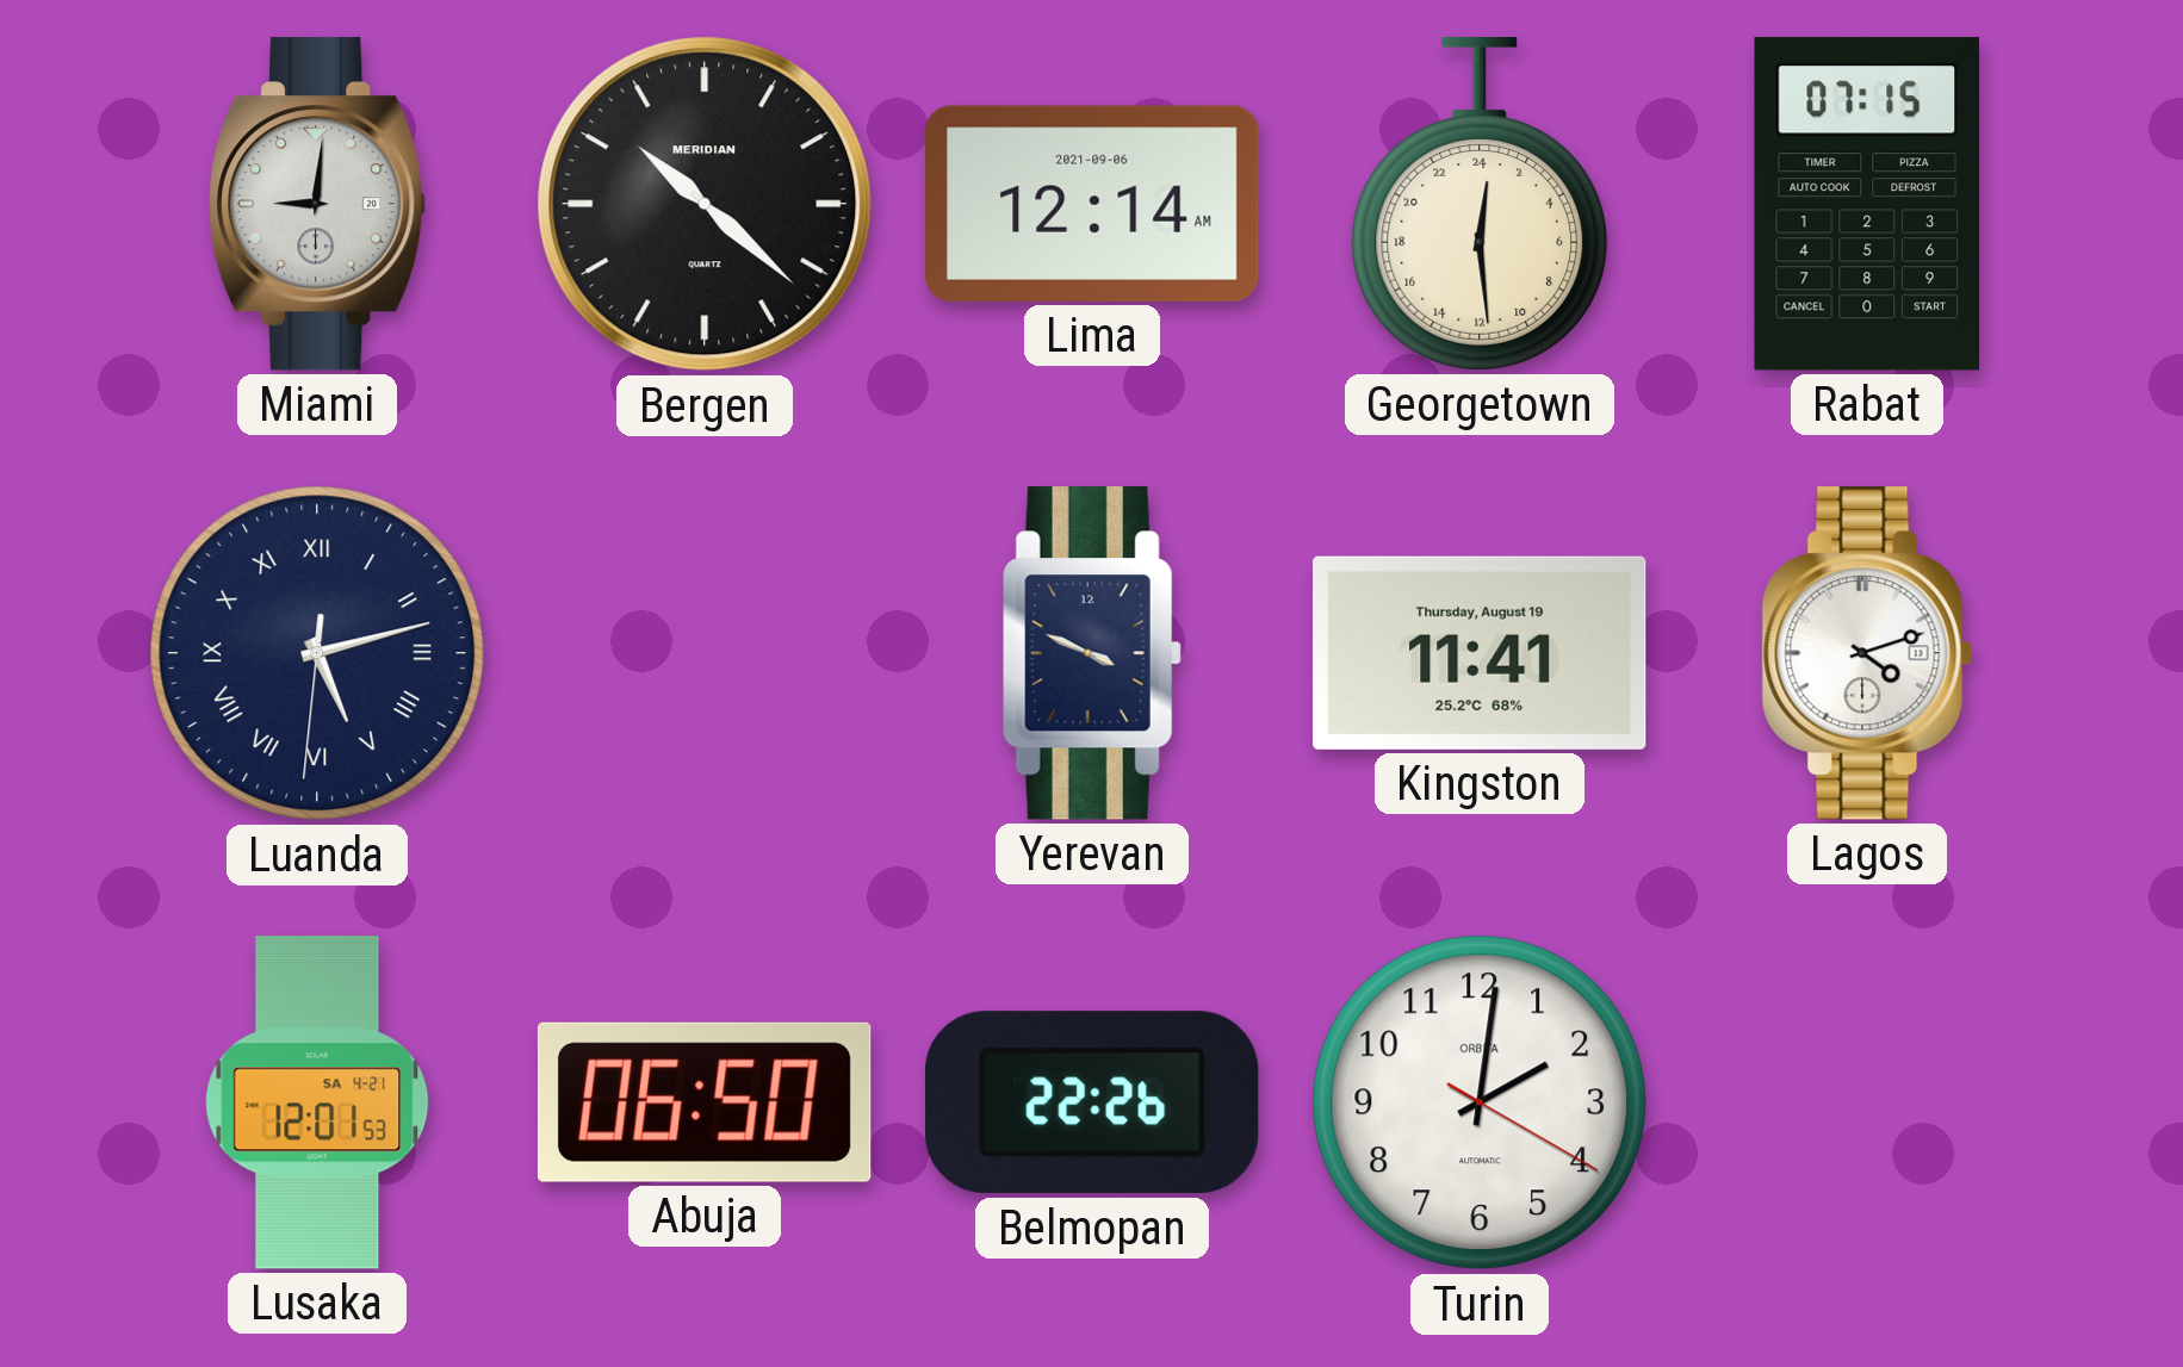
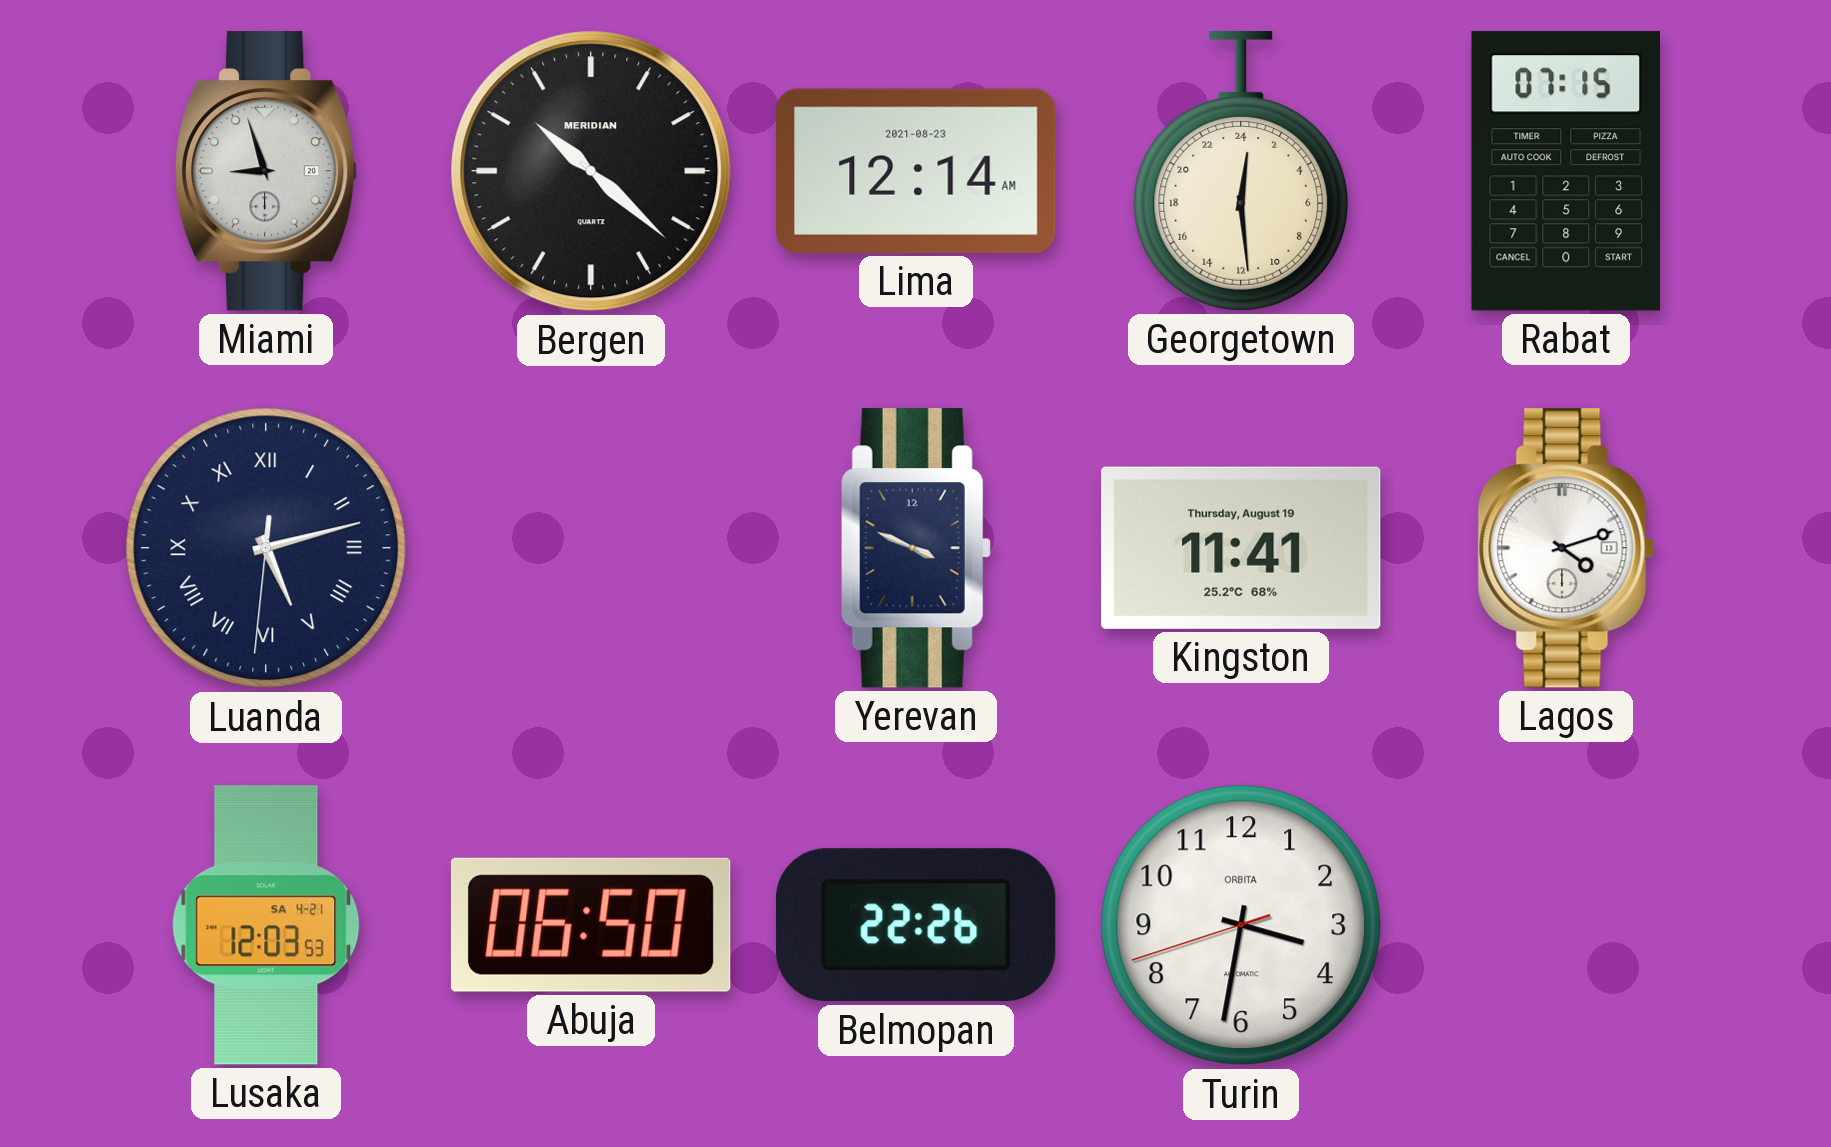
Miami: 9:01 -> 8:57
Lima date: 2021-09-06 -> 2021-08-23
Lusaka: 12:01 -> 12:03
Turin: 2:01 -> 3:31
